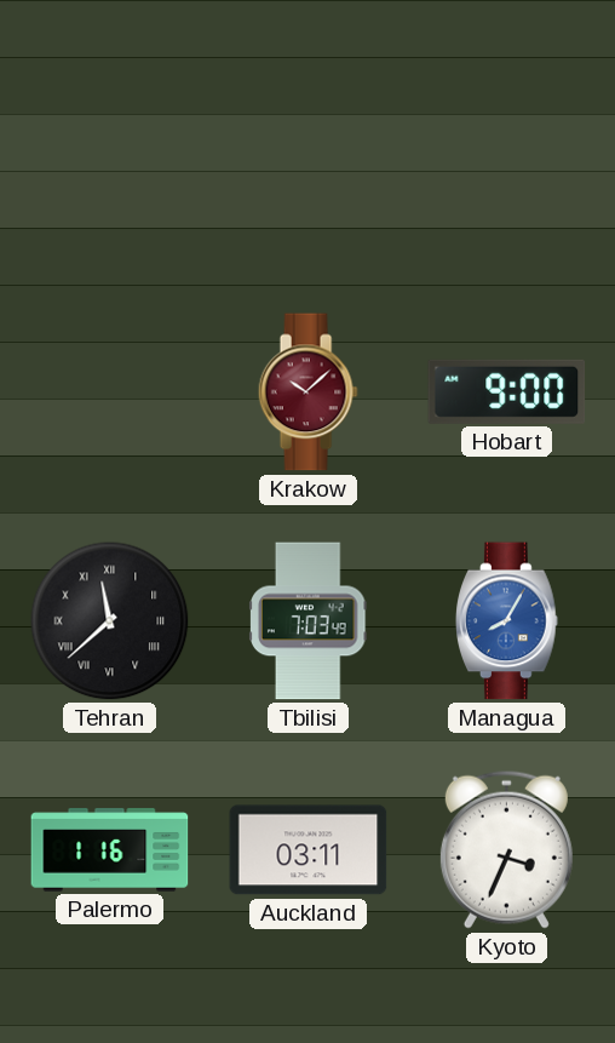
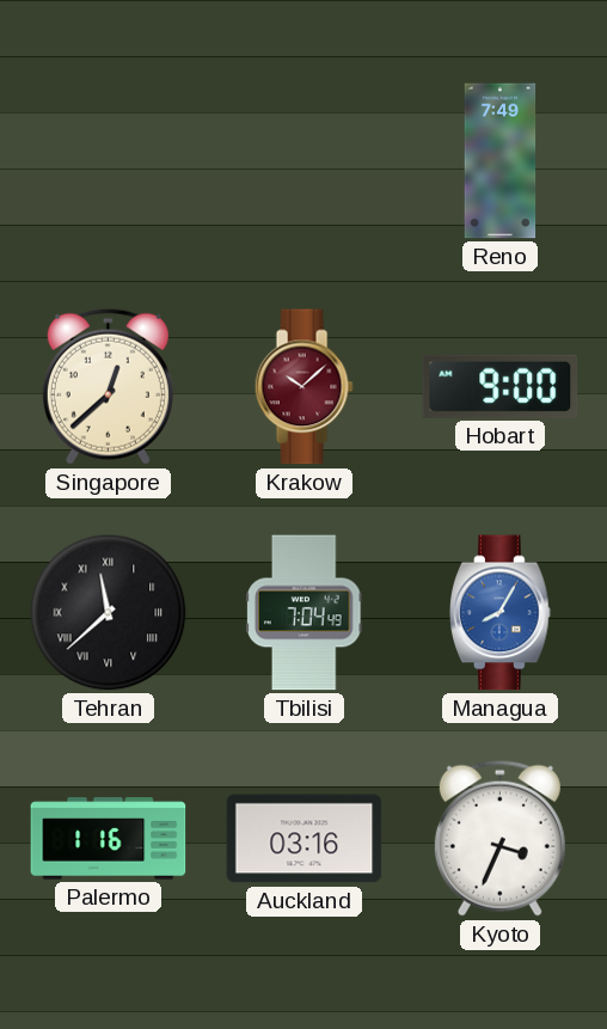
Reno: none -> 7:49
Singapore: none -> 12:38
Tbilisi: 7:03 -> 7:04
Auckland: 03:11 -> 03:16
